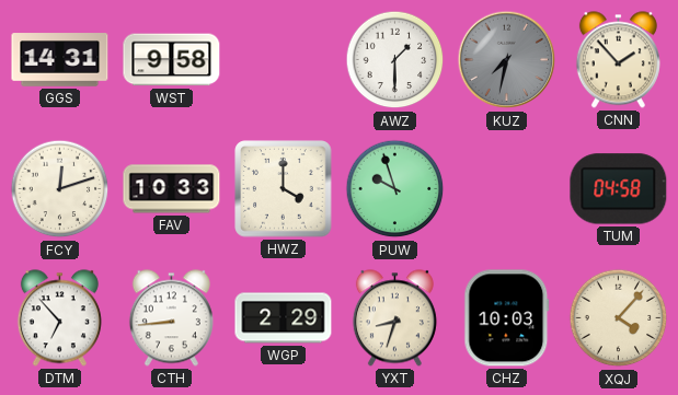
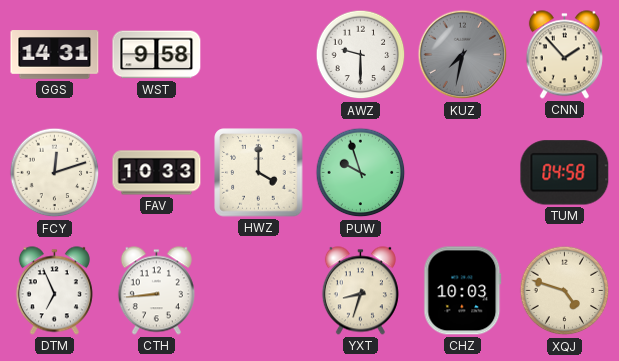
AWZ: 1:30 -> 9:30
DTM: 6:53 -> 6:56
WGP: 2:29 -> none
XQJ: 4:07 -> 4:48
